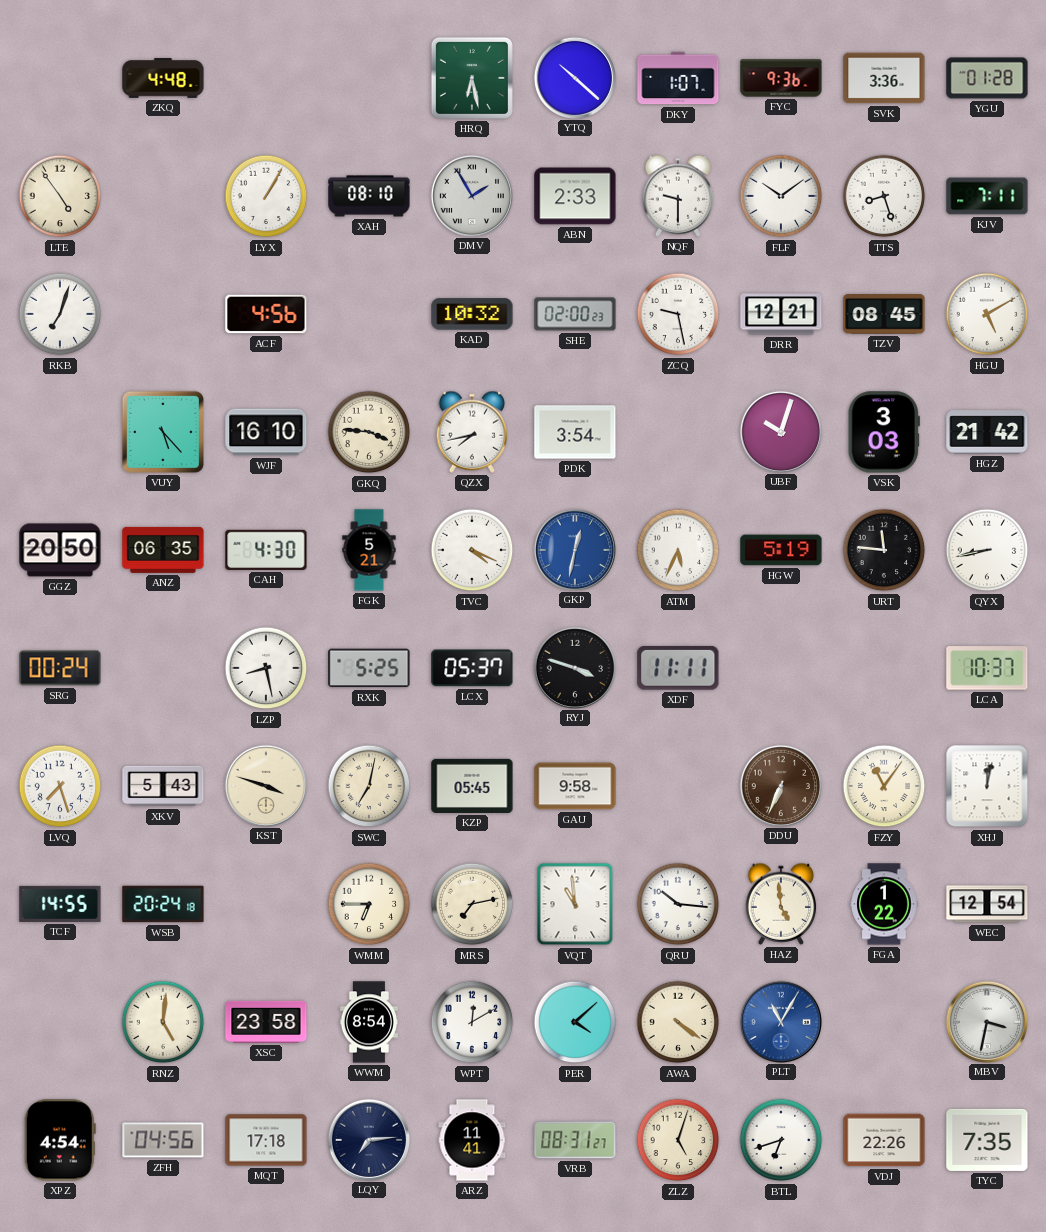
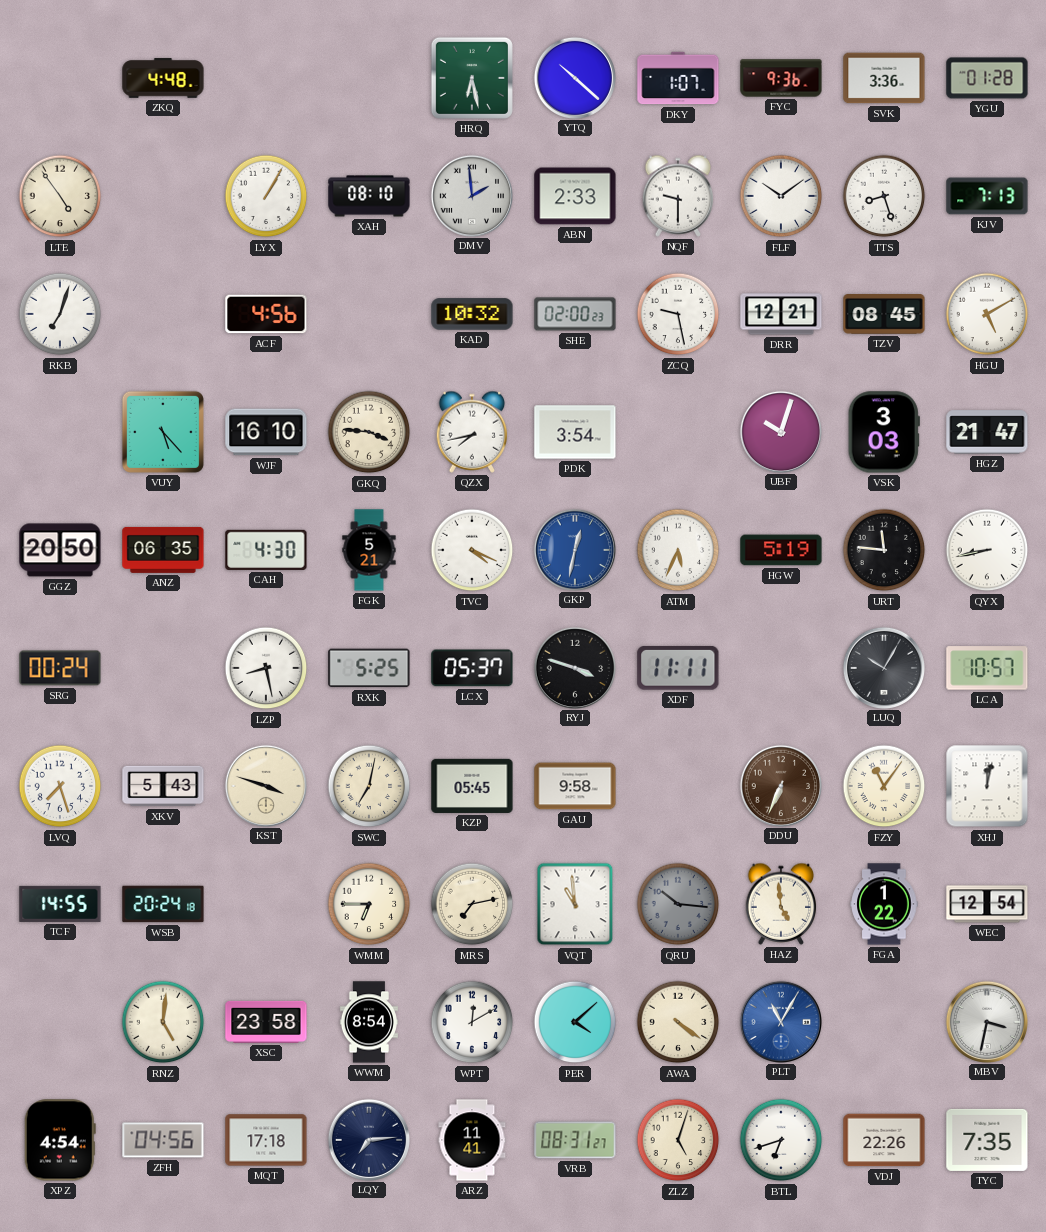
DMV: 1:55 -> 1:59
KJV: 7:11 -> 7:13
HGZ: 21:42 -> 21:47
LUQ: none -> 10:05
LCA: 10:37 -> 10:57
QRU dial: white -> grey
